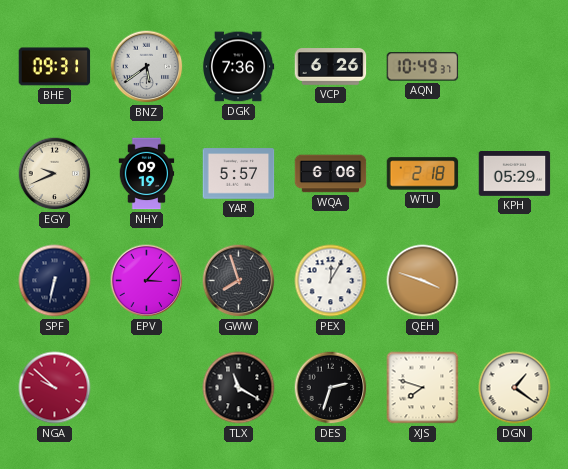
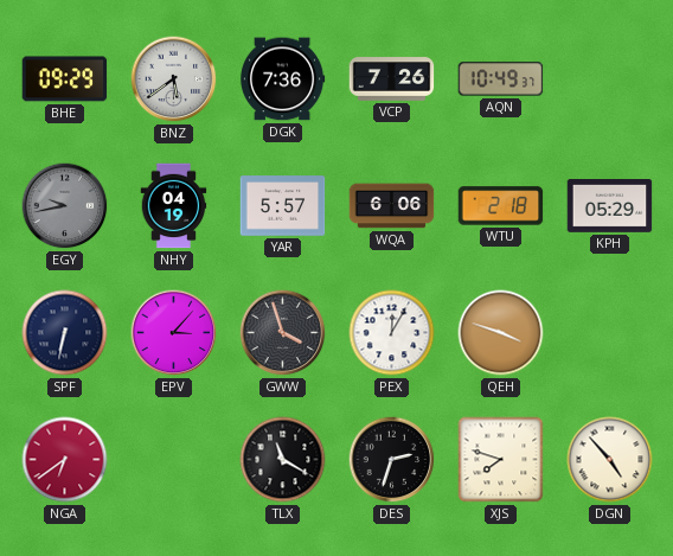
BHE: 09:31 -> 09:29
VCP: 6:26 -> 7:26
EGY: 9:41 -> 9:43
EGY dial: cream -> grey
NHY: 09:19 -> 04:19
GWW: 7:57 -> 3:57
NGA: 9:52 -> 6:39
DGN: 1:21 -> 4:53
